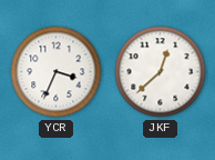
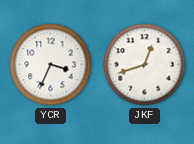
JKF: 12:38 -> 12:42
